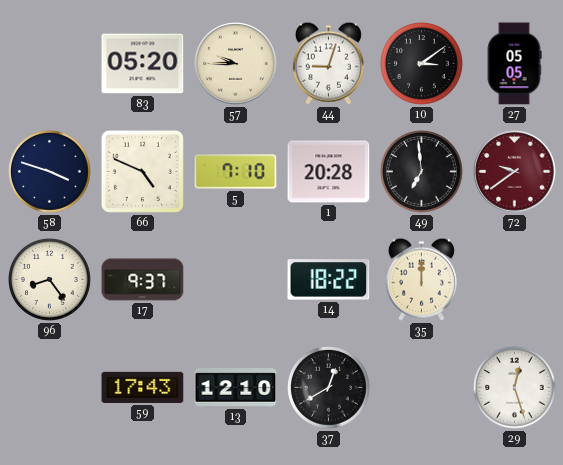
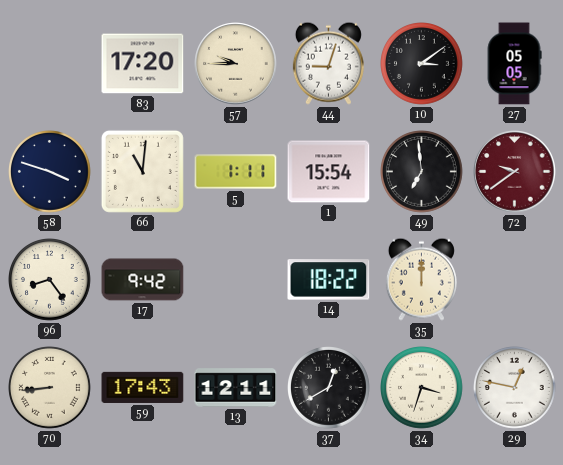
83: 05:20 -> 17:20
66: 4:49 -> 11:01
5: 7:10 -> 1:11
1: 20:28 -> 15:54
17: 9:37 -> 9:42
70: none -> 8:44
13: 12:10 -> 12:11
34: none -> 3:33
29: 12:27 -> 12:47
